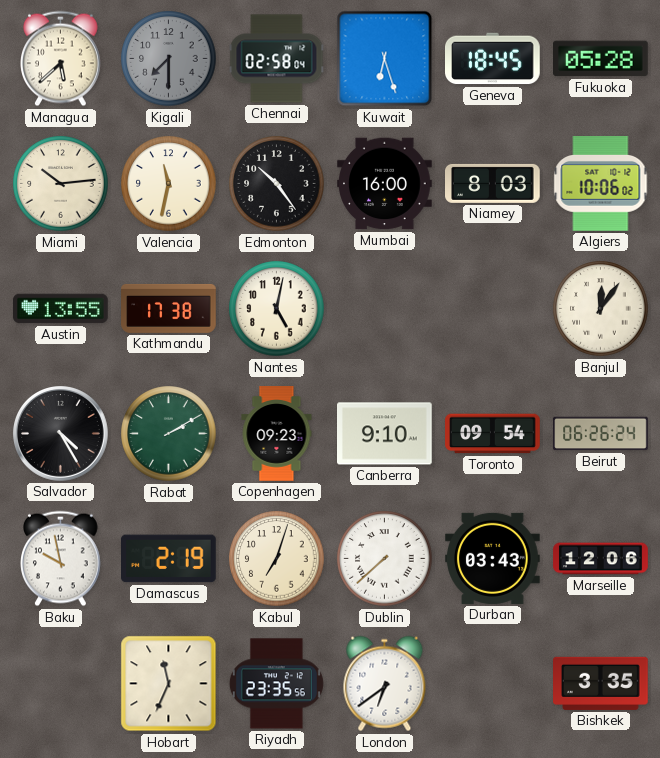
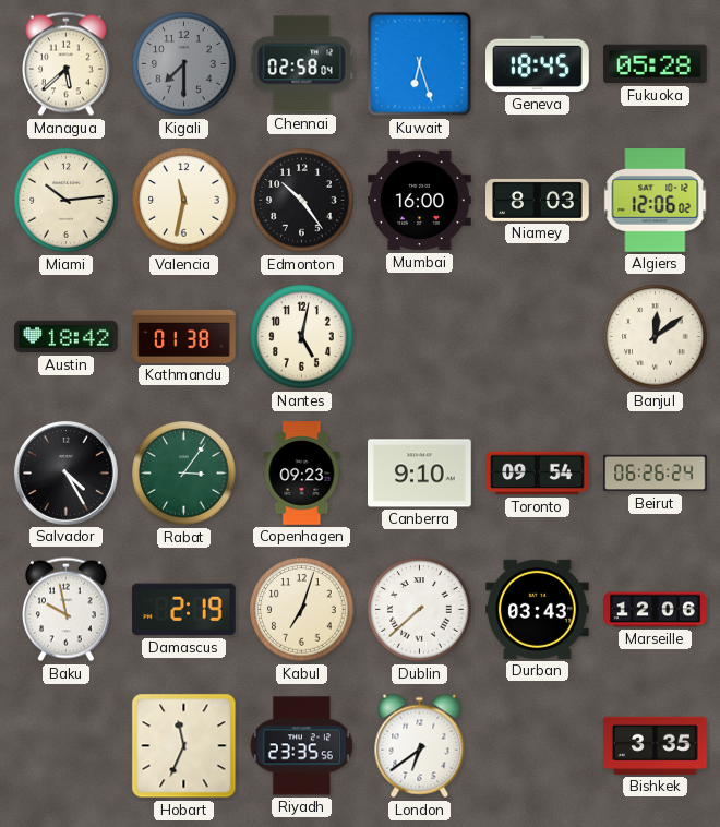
Algiers: 10:06 -> 12:06
Austin: 13:55 -> 18:42
Kathmandu: 17:38 -> 01:38
Banjul: 12:06 -> 12:09
Rabat: 2:10 -> 3:06
